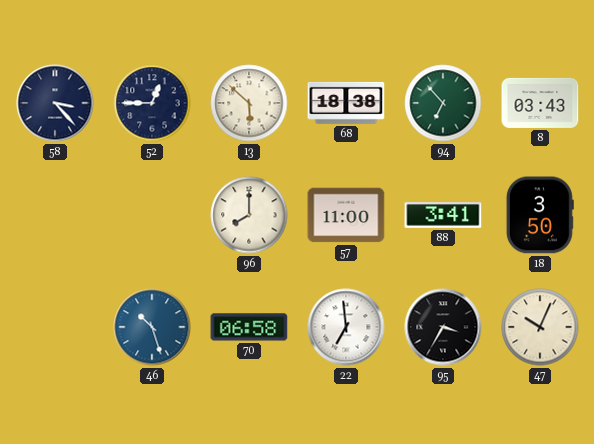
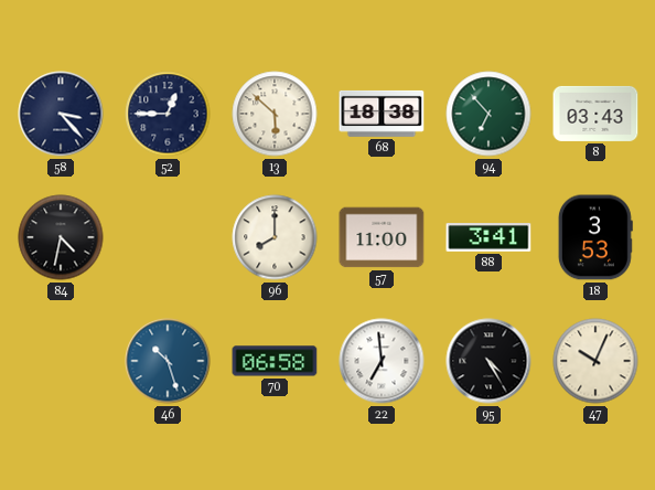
84: none -> 4:32
18: 3:50 -> 3:53
95: 3:35 -> 4:25
